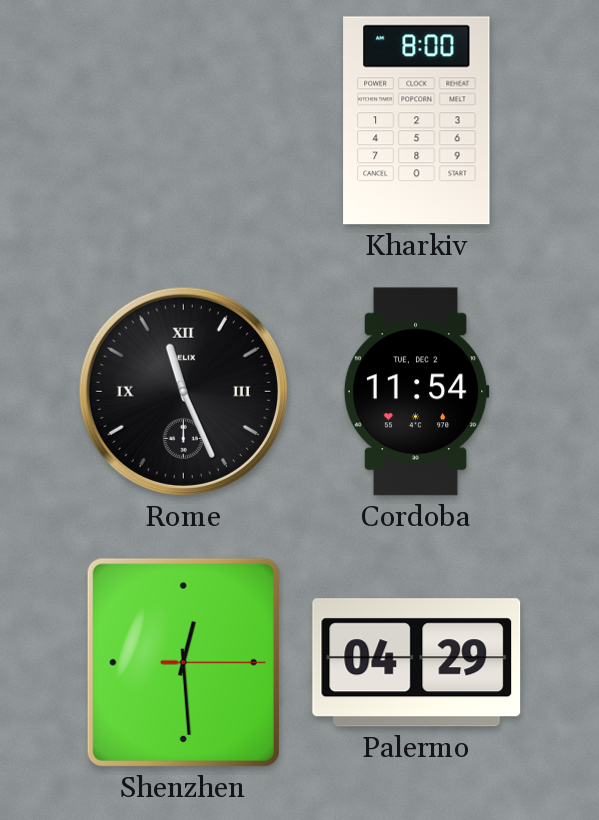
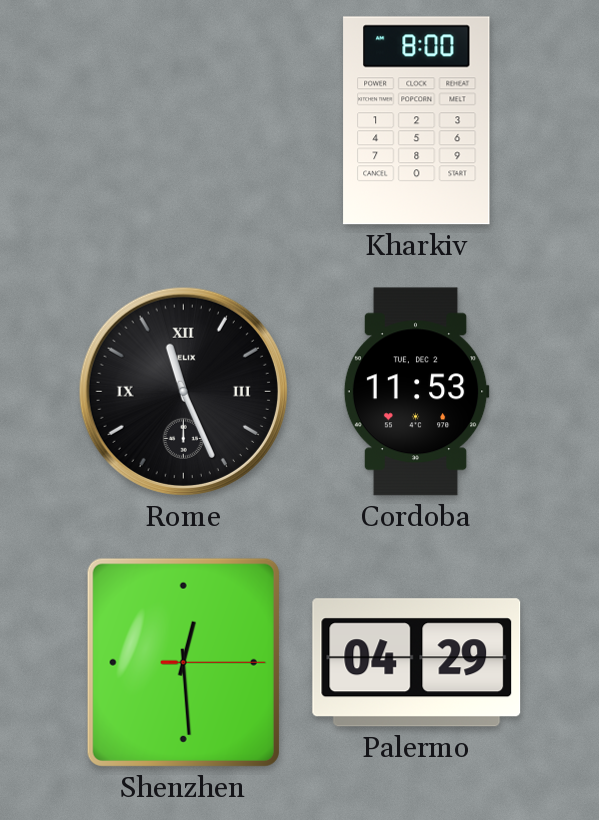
Cordoba: 11:54 -> 11:53
